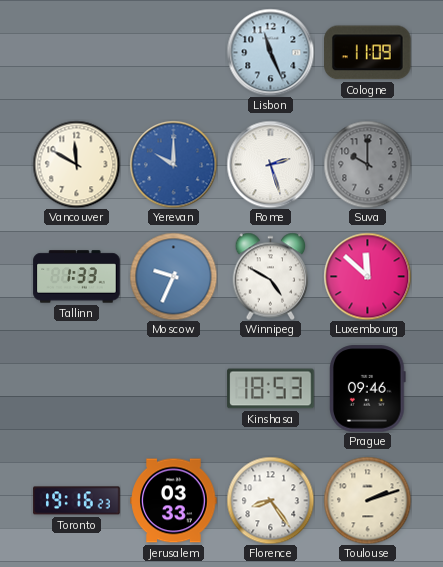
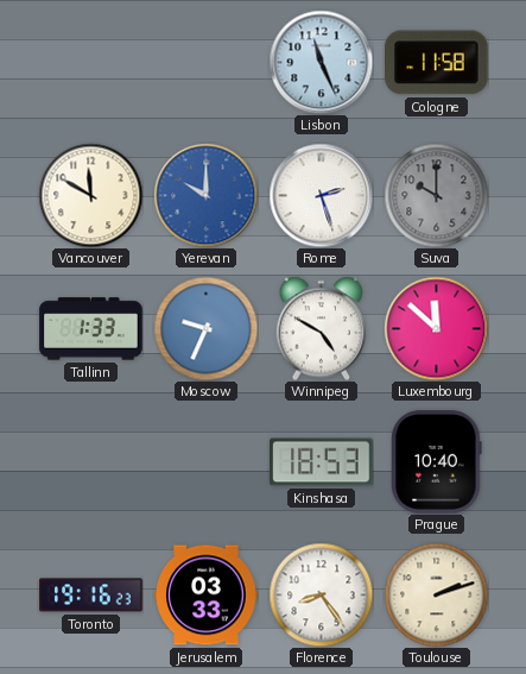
Cologne: 11:09 -> 11:58
Prague: 09:46 -> 10:40
